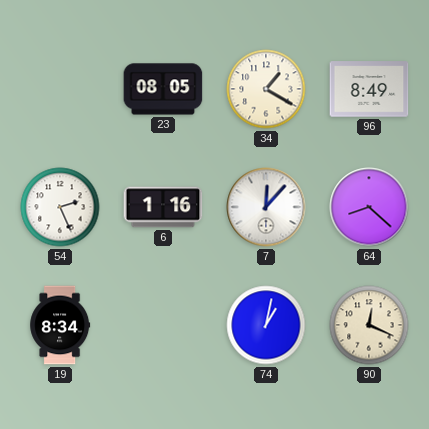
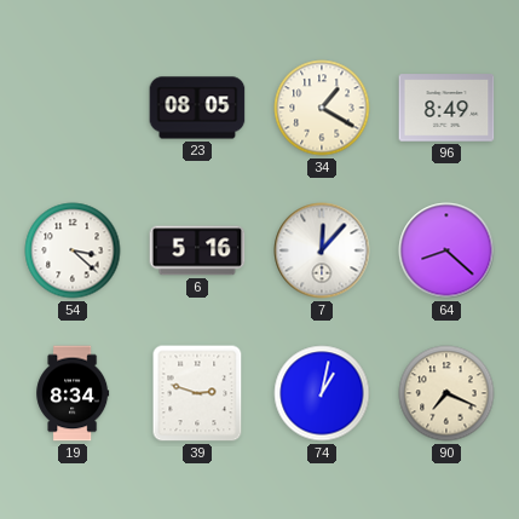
54: 2:26 -> 3:22
6: 1:16 -> 5:16
39: none -> 2:48
90: 12:19 -> 7:19
